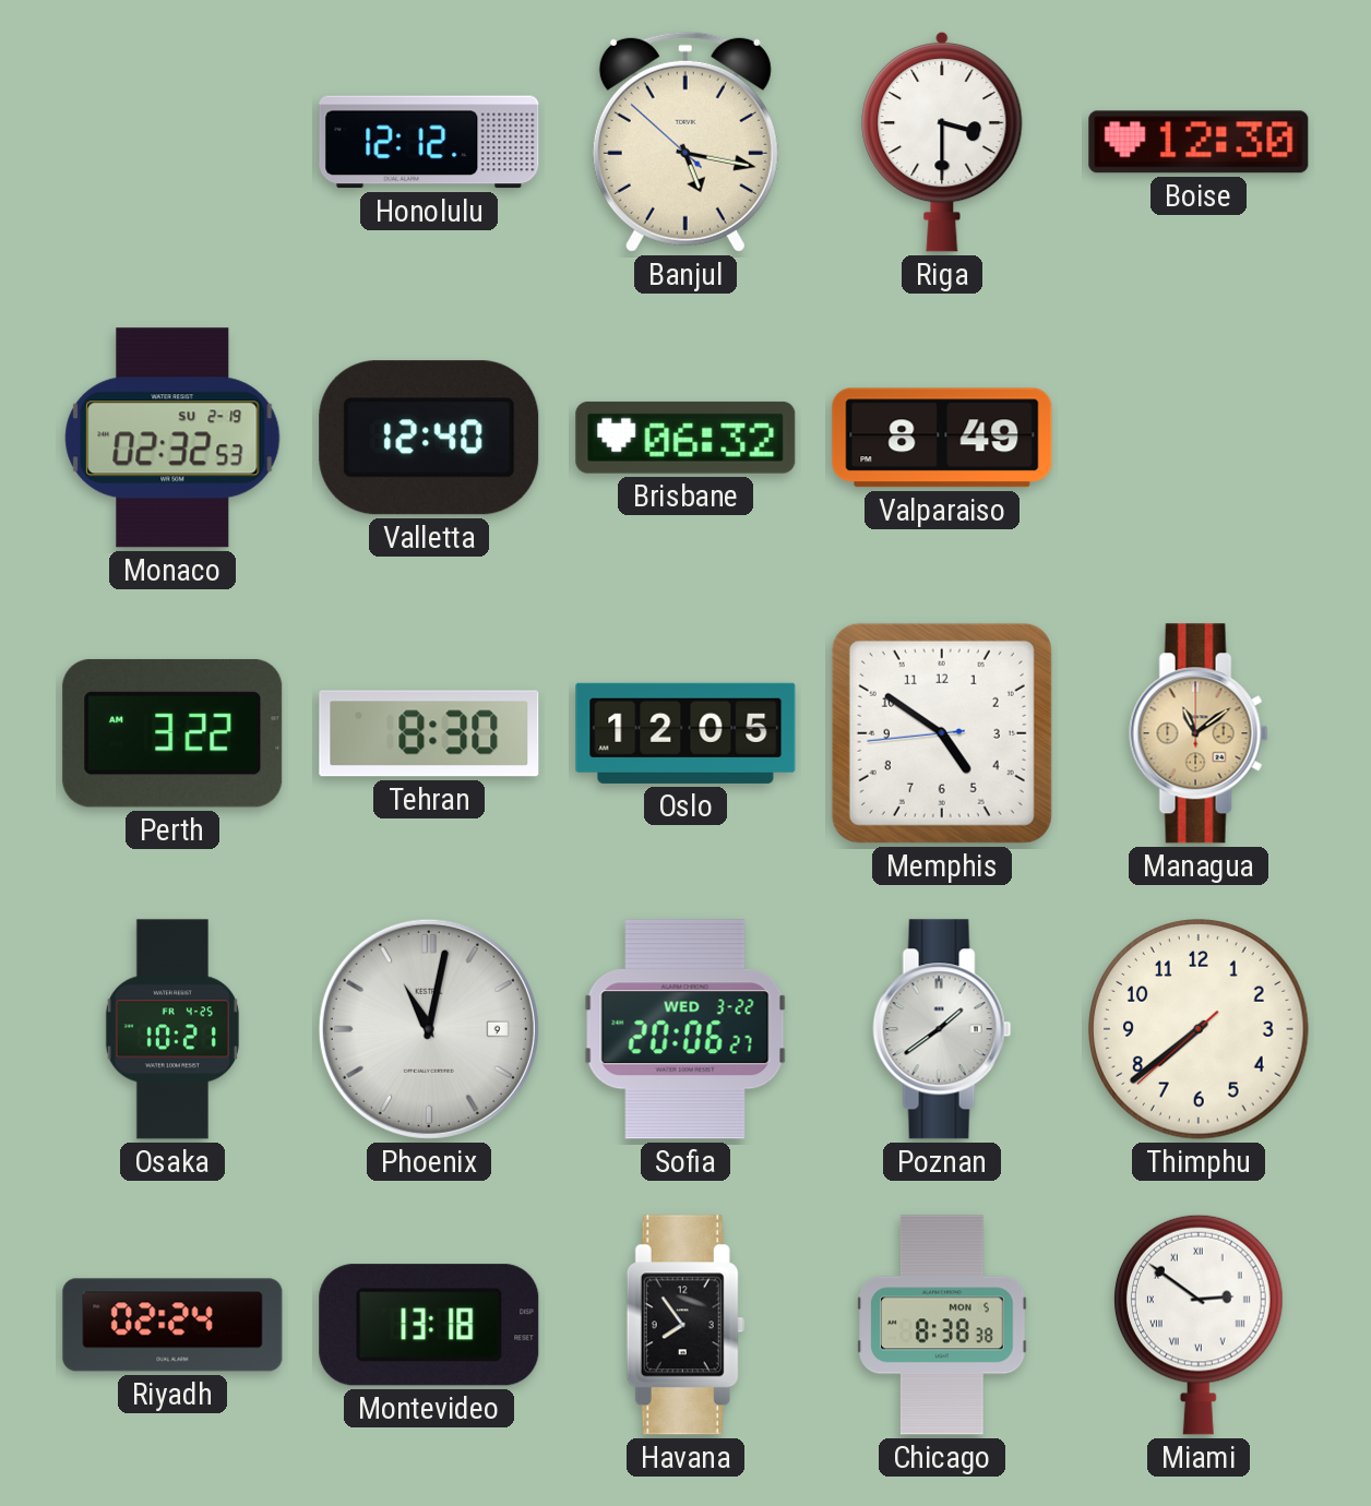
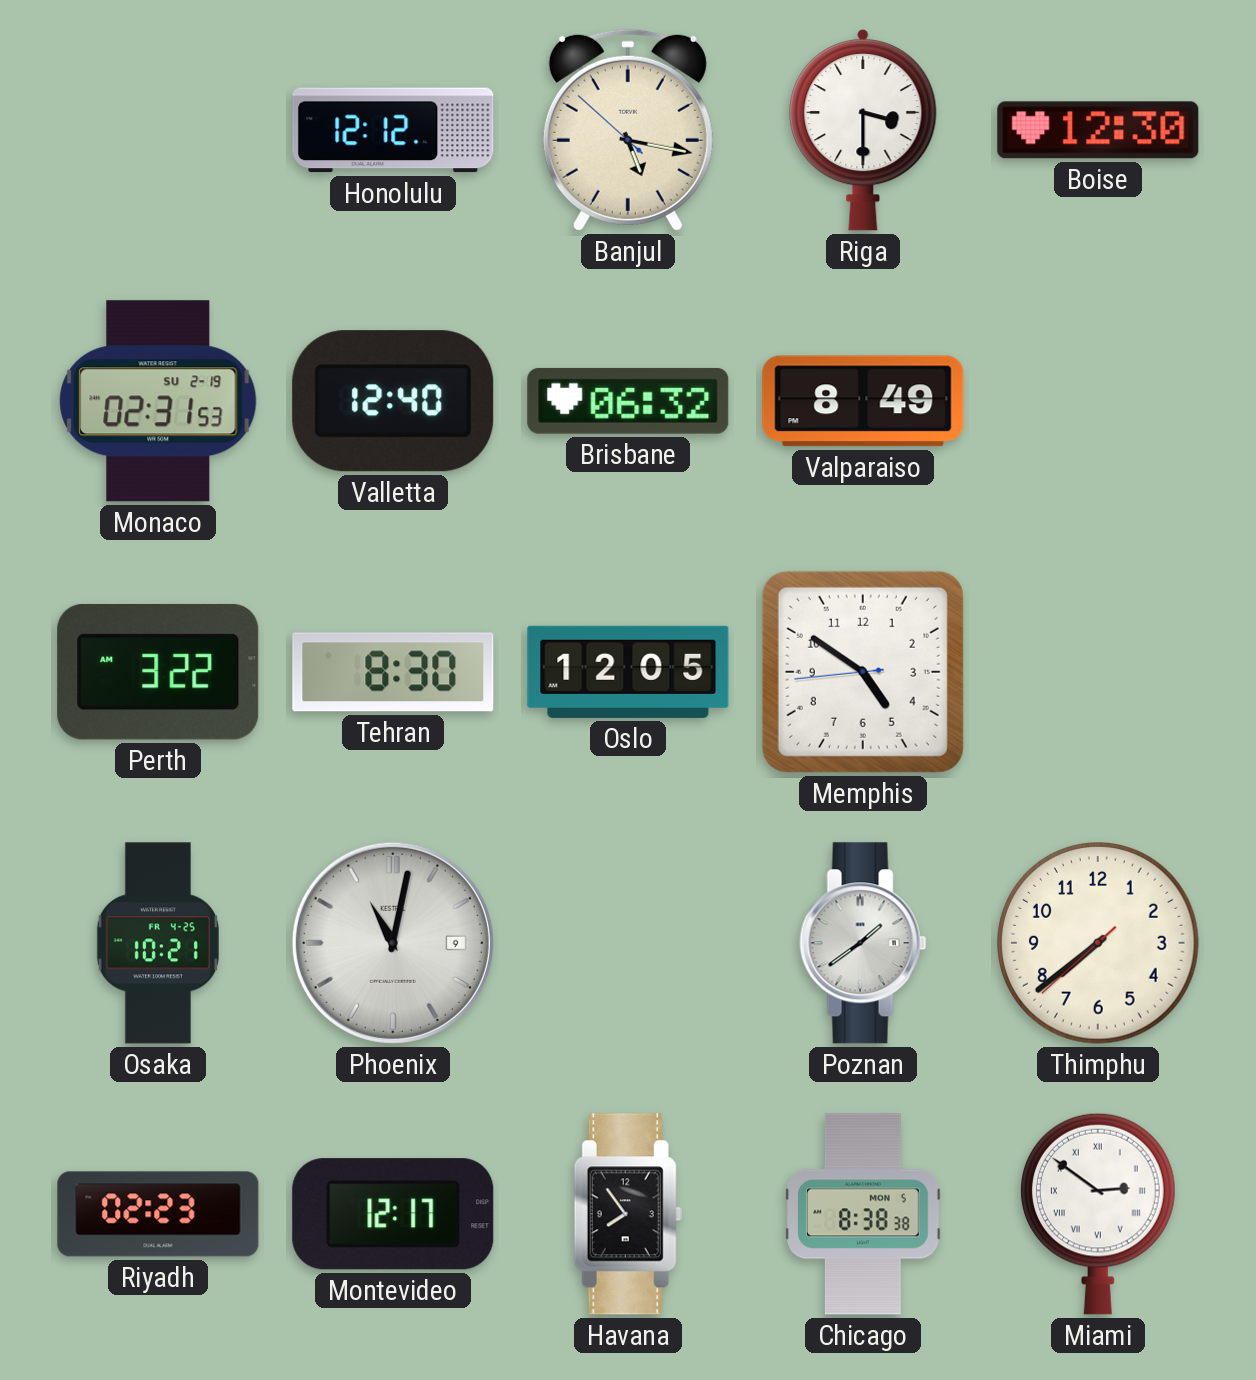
Monaco: 02:32 -> 02:31
Managua: 11:09 -> none
Sofia: 20:06 -> none
Riyadh: 02:24 -> 02:23
Montevideo: 13:18 -> 12:17
